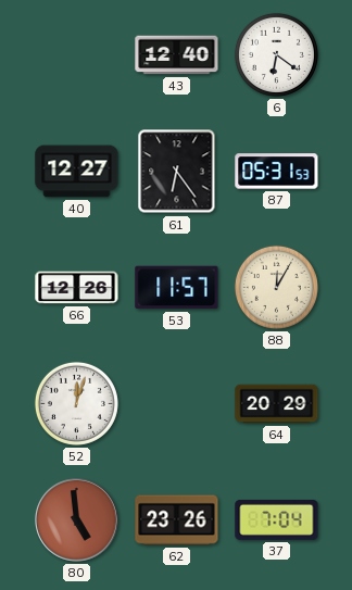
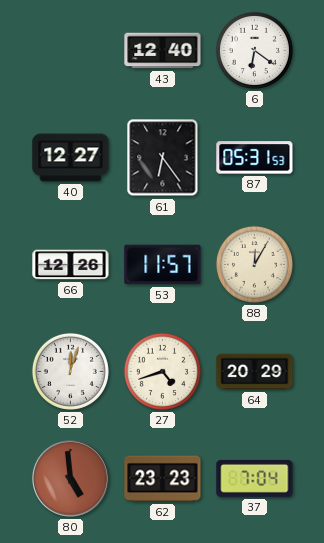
27: none -> 4:42
62: 23:26 -> 23:23
